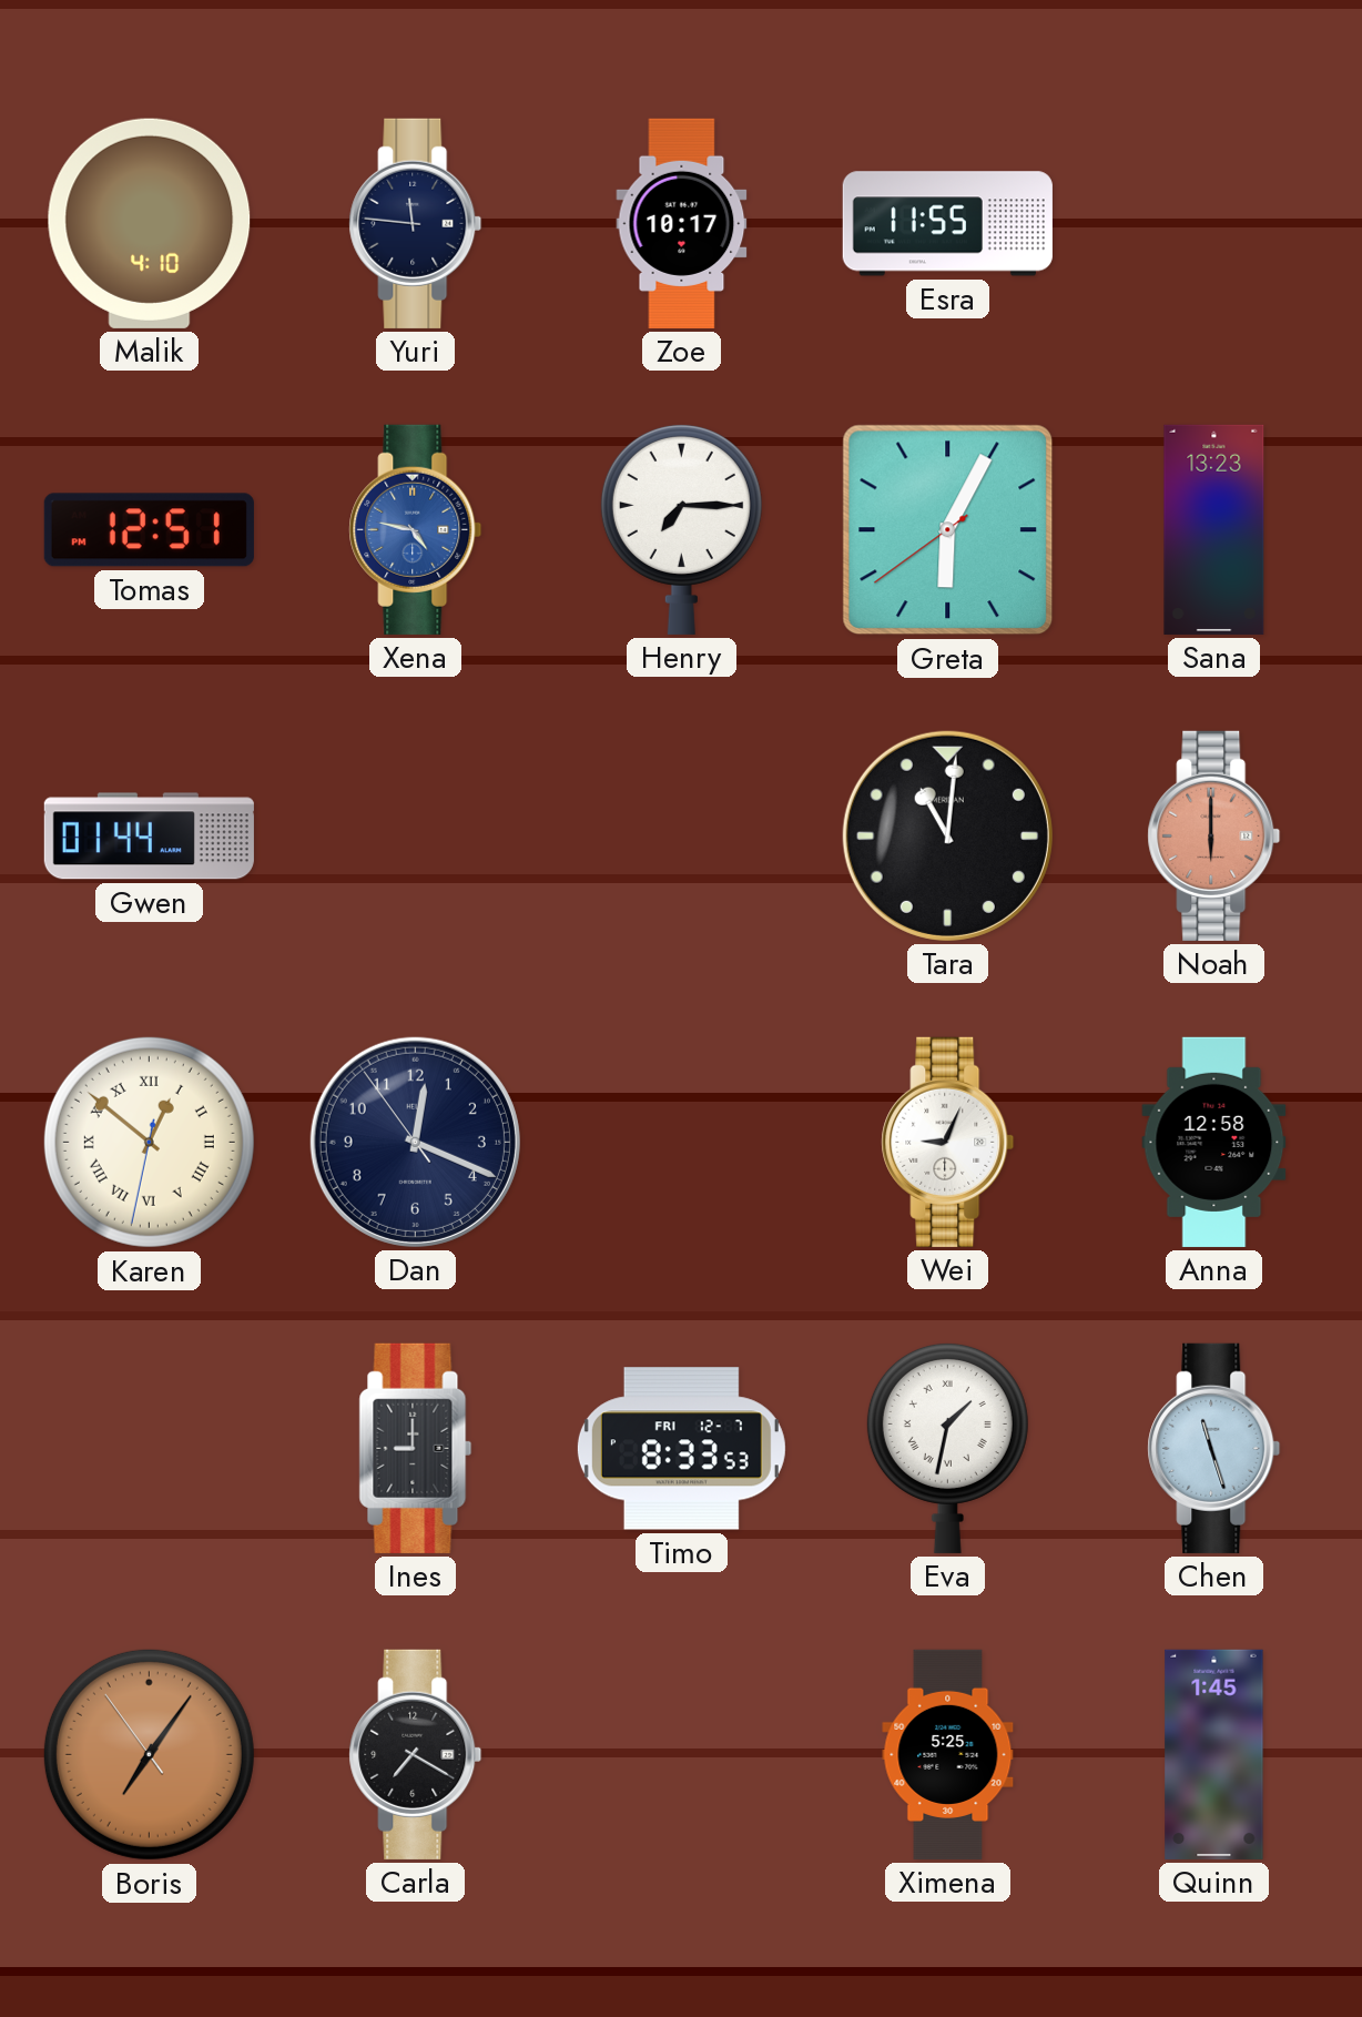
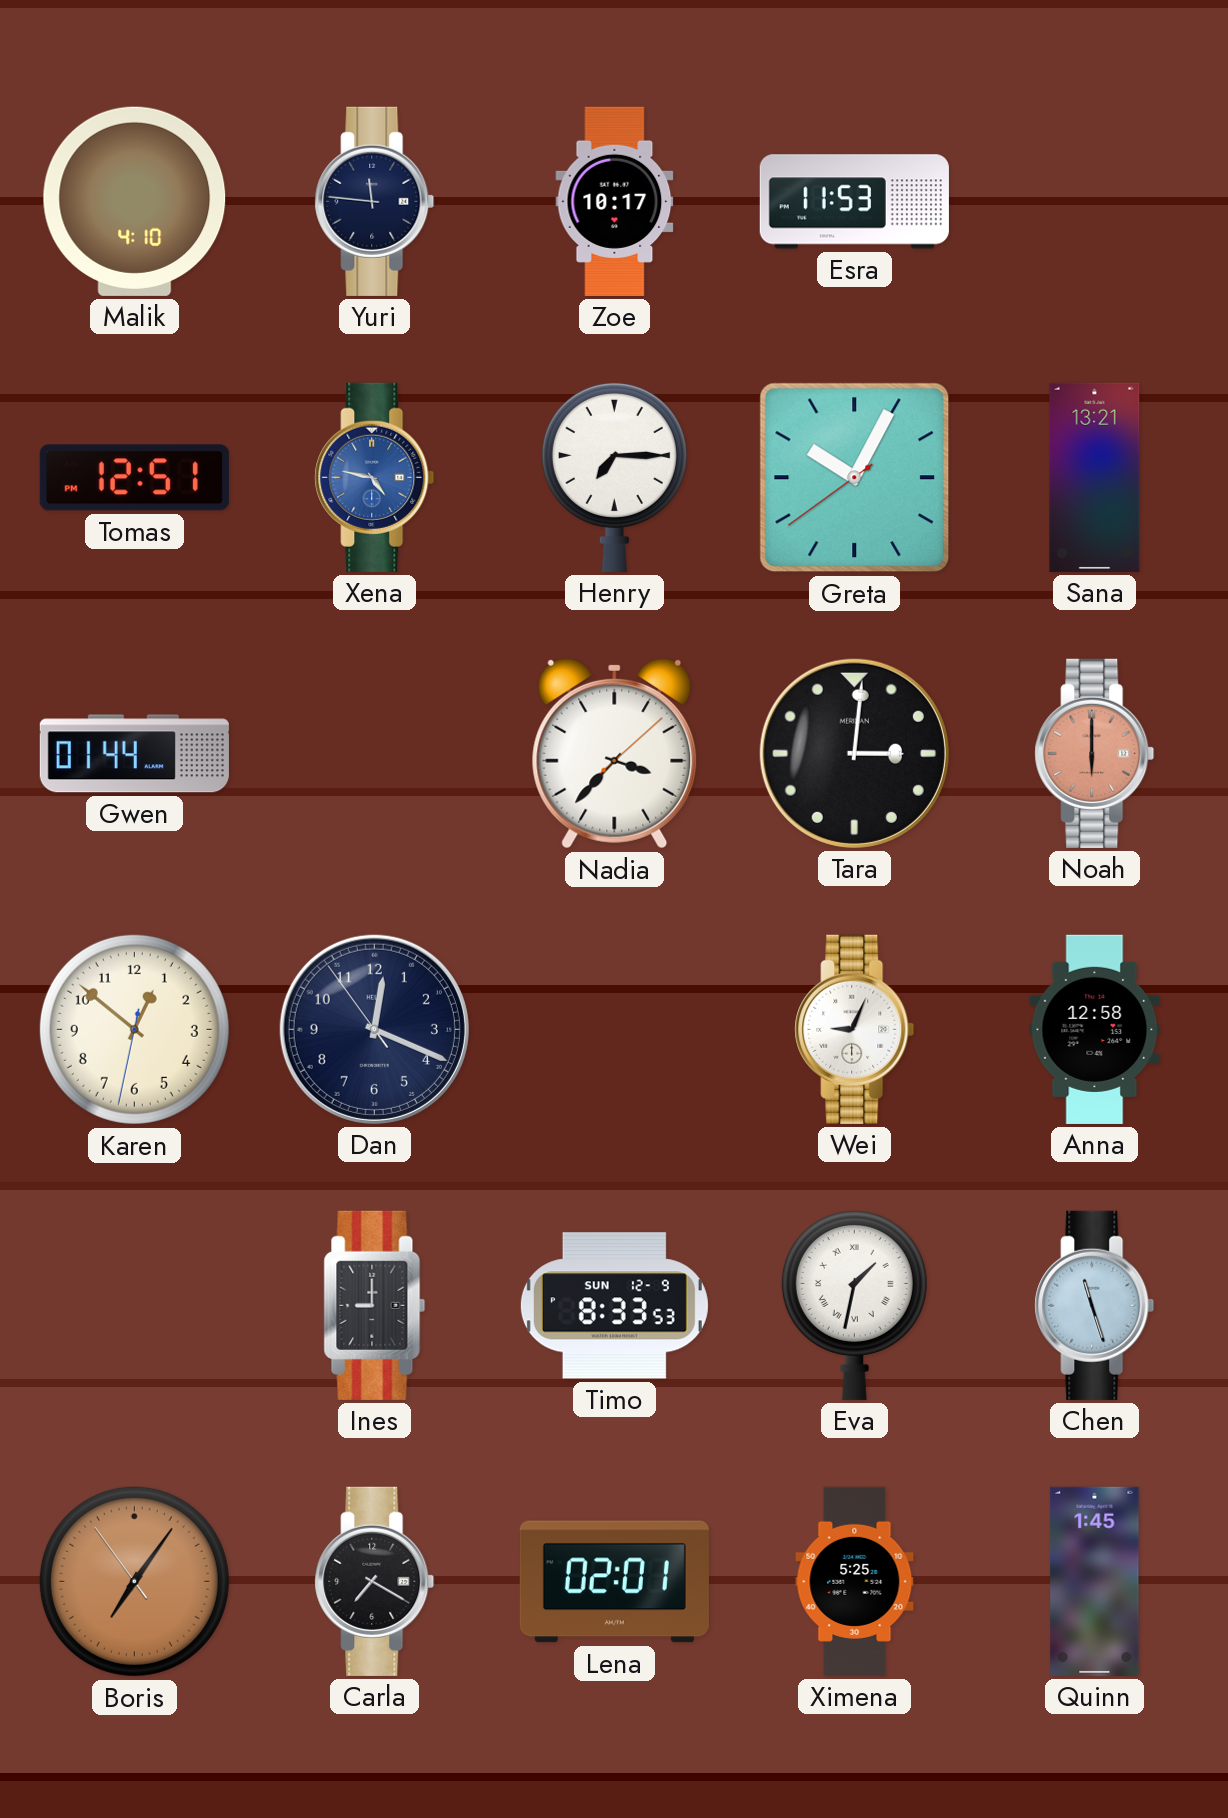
Esra: 11:55 -> 11:53
Greta: 6:04 -> 10:04
Sana: 13:23 -> 13:21
Nadia: none -> 3:37
Tara: 11:01 -> 3:01
Karen numerals: Roman -> Arabic
Timo date: FRI 12-7 -> SUN 12-9
Lena: none -> 02:01
